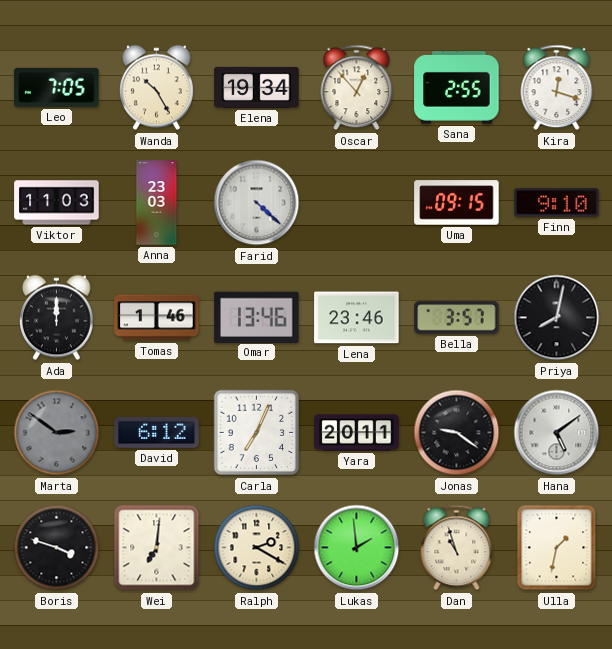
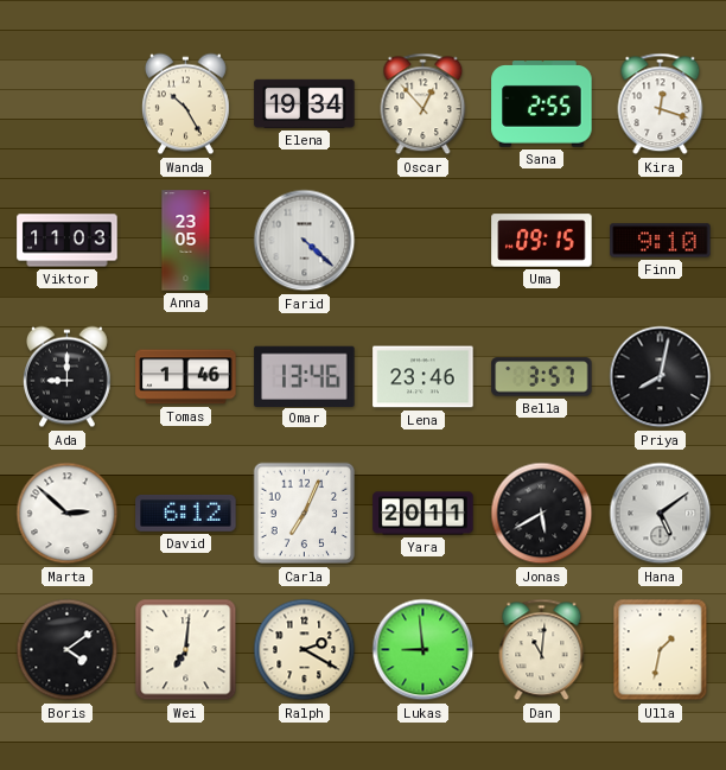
Leo: 7:05 -> none
Anna: 23:03 -> 23:05
Ada: 12:00 -> 9:00
Marta: 2:51 -> 2:52
Marta dial: grey -> white
Jonas: 9:21 -> 5:40
Boris: 3:48 -> 4:09
Lukas: 1:59 -> 8:59
Dan: 10:57 -> 11:01
